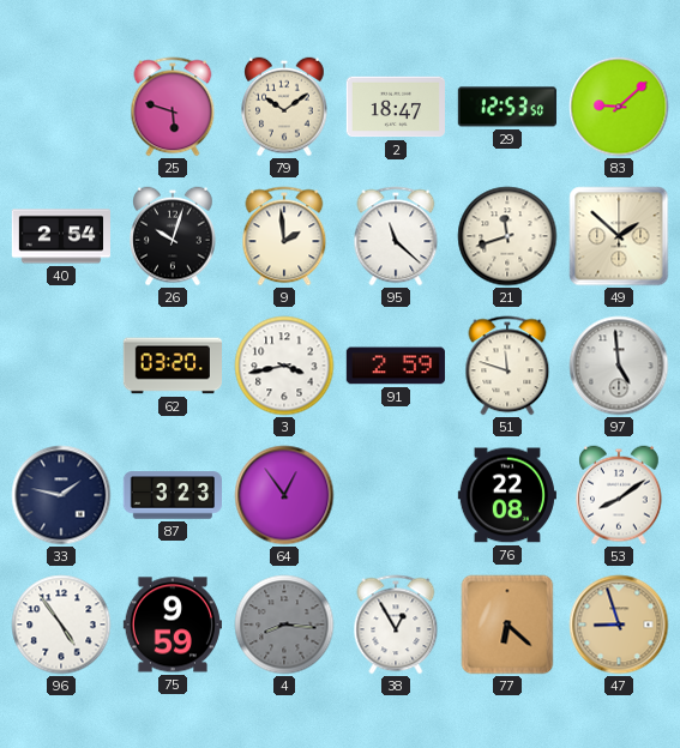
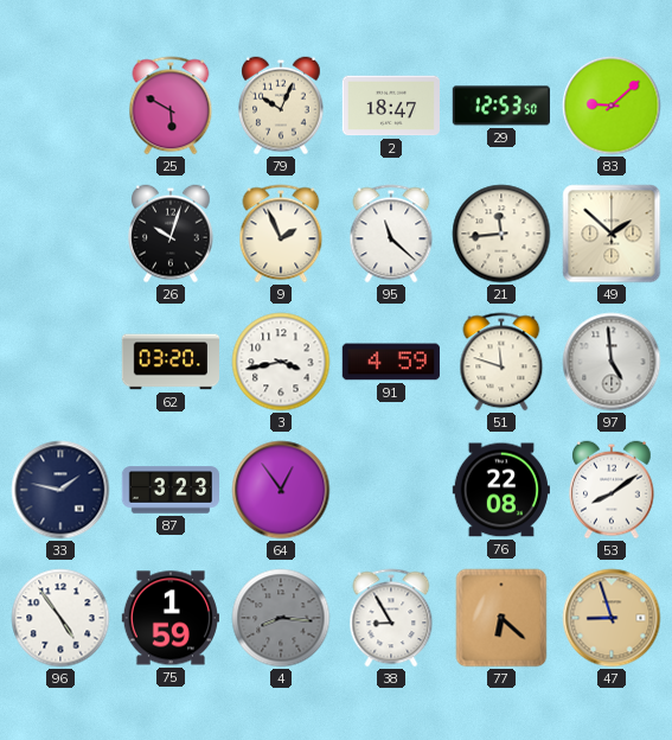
25: 5:48 -> 5:50
79: 10:09 -> 10:04
40: 2:54 -> none
9: 1:59 -> 1:56
21: 11:42 -> 11:44
91: 2:59 -> 4:59
75: 9:59 -> 1:59
38: 12:55 -> 8:55
